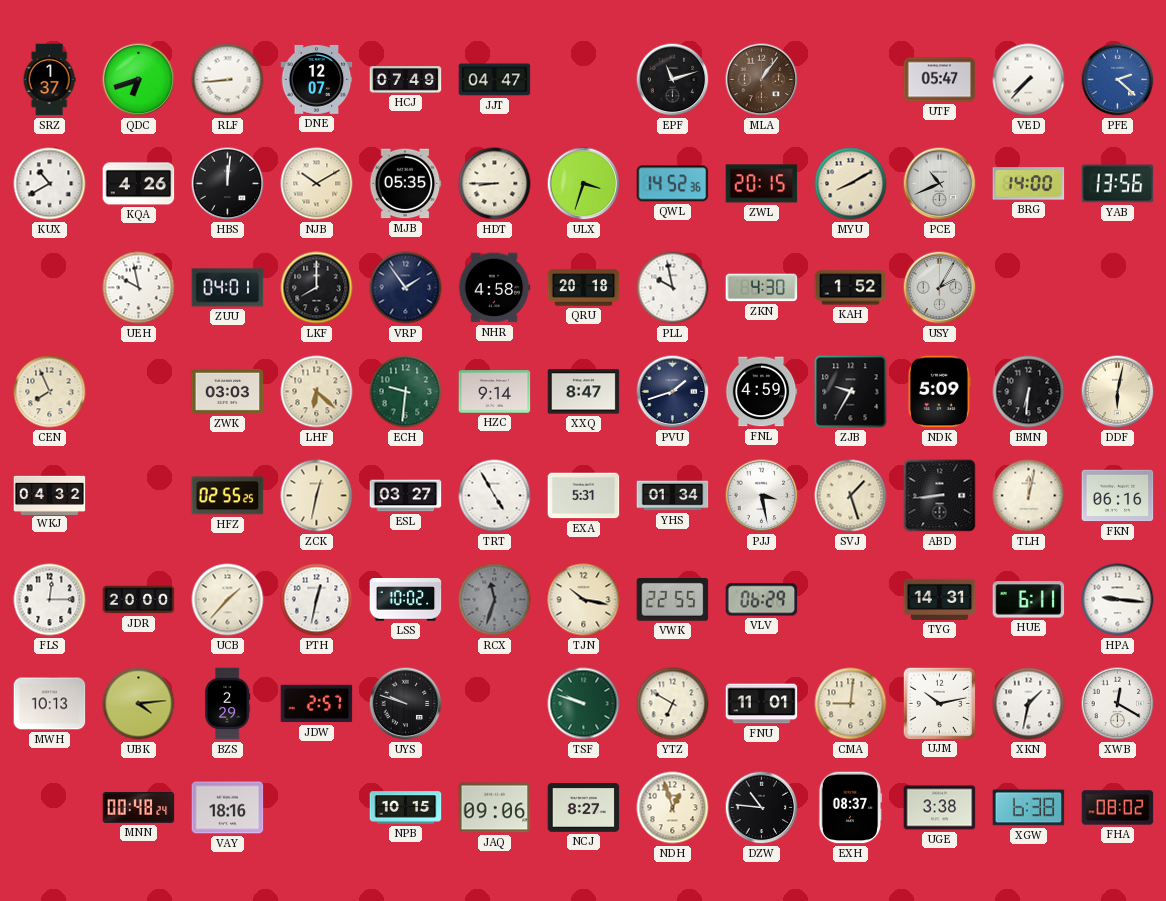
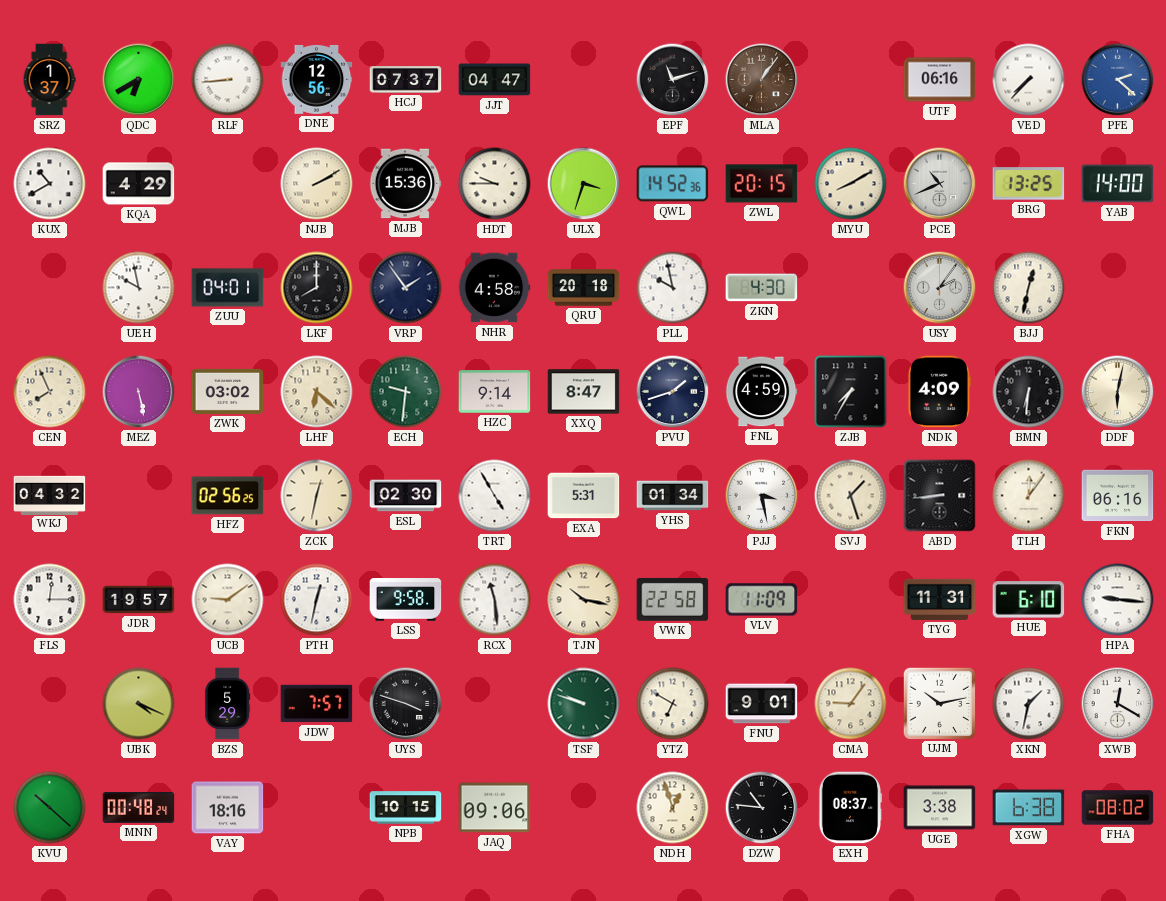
QDC: 6:42 -> 6:40
DNE: 12:07 -> 12:56
HCJ: 07:49 -> 07:37
UTF: 05:47 -> 06:16
KQA: 4:26 -> 4:29
HBS: 12:01 -> none
NJB: 10:10 -> 2:10
MJB: 05:35 -> 15:36
HDT: 8:45 -> 9:45
BRG: 14:00 -> 13:25
YAB: 13:56 -> 14:00
KAH: 1:52 -> none
USY: 2:05 -> 2:06
BJJ: none -> 12:32
MEZ: none -> 5:28
ZWK: 03:03 -> 03:02
ZJB: 9:35 -> 7:35
NDK: 5:09 -> 4:09
HFZ: 02:55 -> 02:56
ESL: 03:27 -> 02:30
TLH: 12:02 -> 12:06
JDR: 20:00 -> 19:57
UCB: 1:37 -> 9:09
LSS: 10:02 -> 9:58
RCX: 11:33 -> 11:29
RCX dial: grey -> white
VWK: 22:55 -> 22:58
VLV: 06:29 -> 11:09
TYG: 14:31 -> 11:31
HUE: 6:11 -> 6:10
MWH: 10:13 -> none
UBK: 4:14 -> 4:19
BZS: 2:29 -> 5:29
JDW: 2:57 -> 7:57
UYS: 9:48 -> 3:48
FNU: 11:01 -> 9:01
CMA: 9:01 -> 9:06
KVU: none -> 10:22
NCJ: 8:27 -> none
